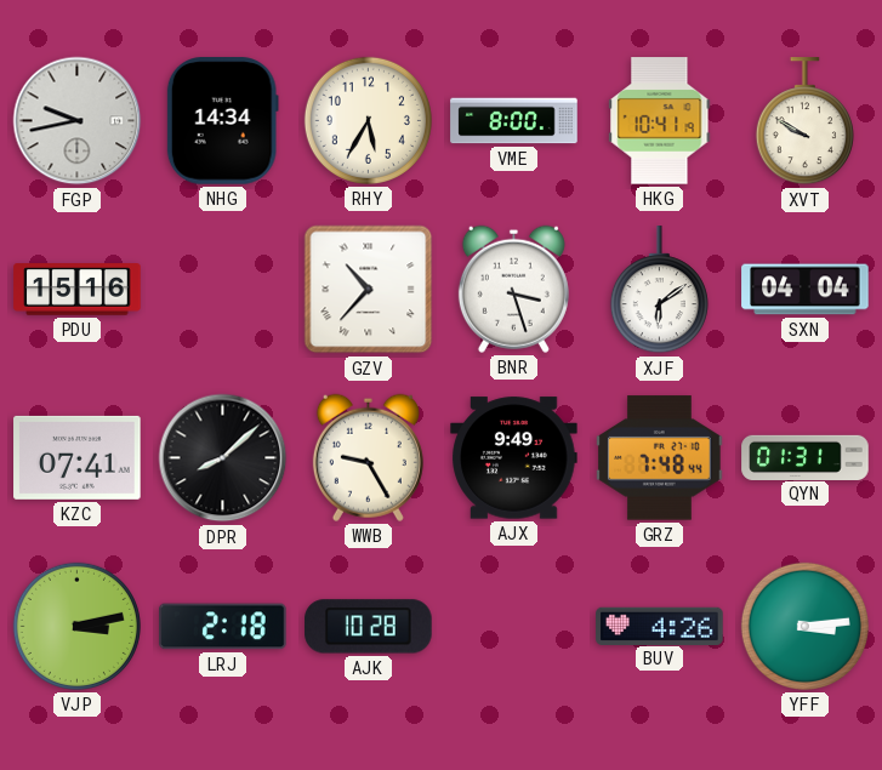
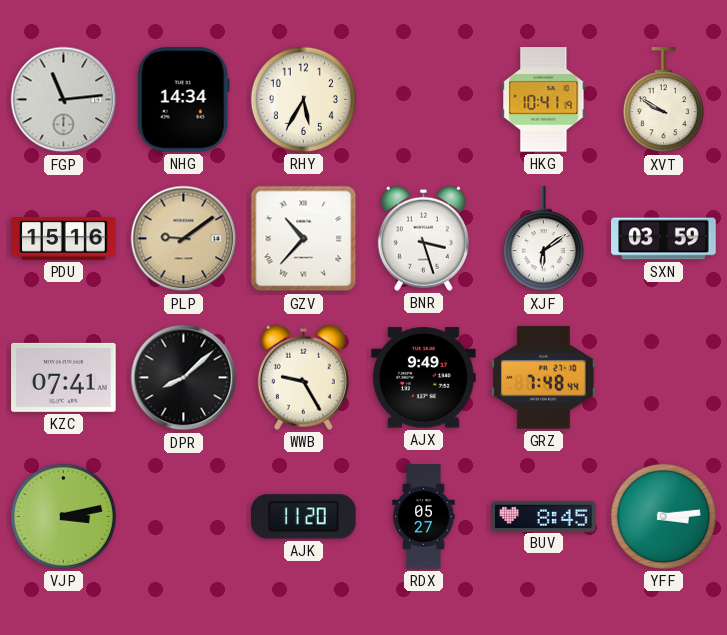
FGP: 9:43 -> 11:14
VME: 8:00 -> none
PLP: none -> 9:09
SXN: 04:04 -> 03:59
QYN: 01:31 -> none
LRJ: 2:18 -> none
AJK: 10:28 -> 11:20
RDX: none -> 05:27
BUV: 4:26 -> 8:45
